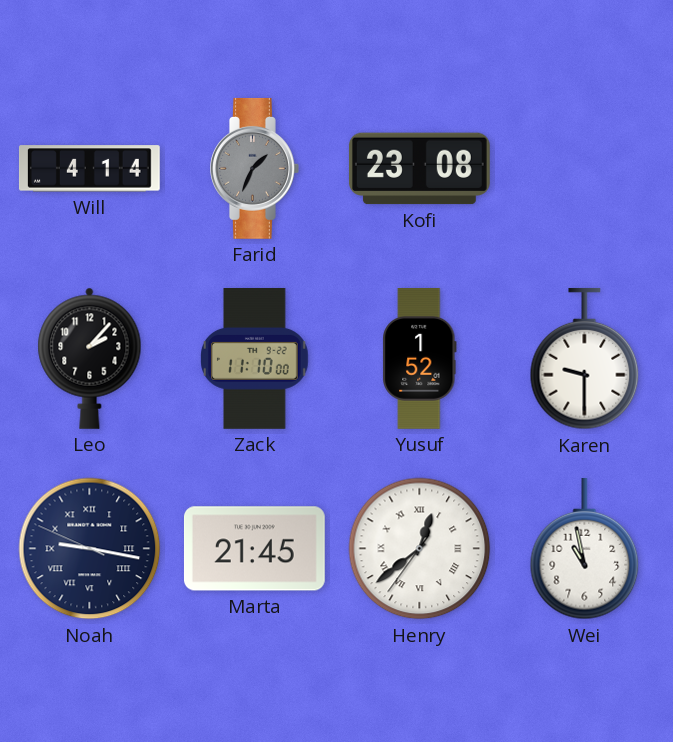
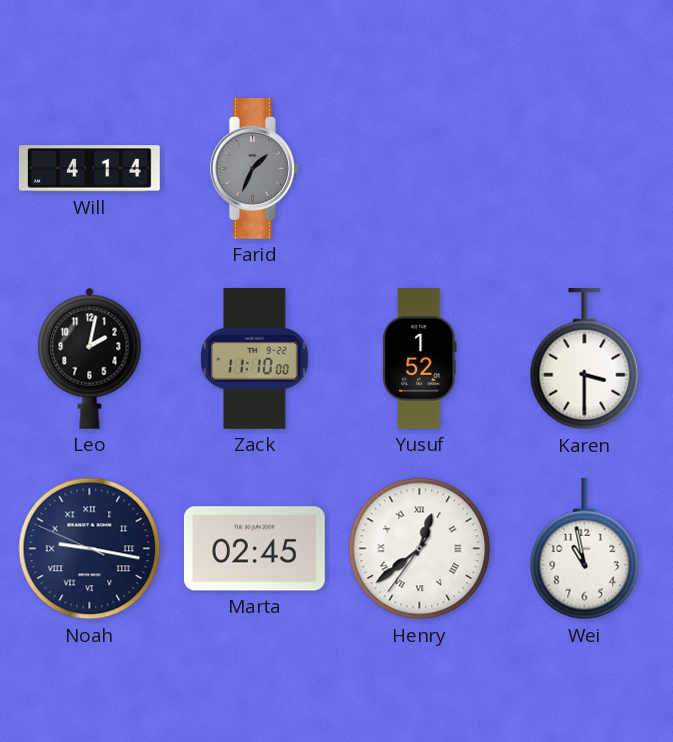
Kofi: 23:08 -> none
Leo: 2:07 -> 2:02
Karen: 9:30 -> 3:30
Marta: 21:45 -> 02:45
